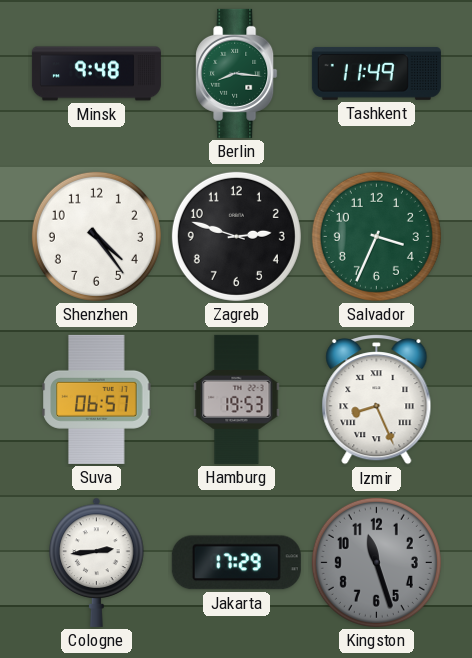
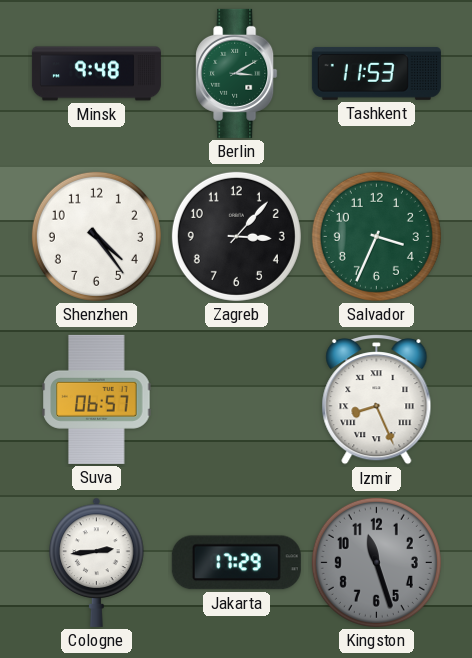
Berlin: 8:16 -> 3:10
Tashkent: 11:49 -> 11:53
Zagreb: 2:48 -> 3:07
Hamburg: 19:53 -> none
